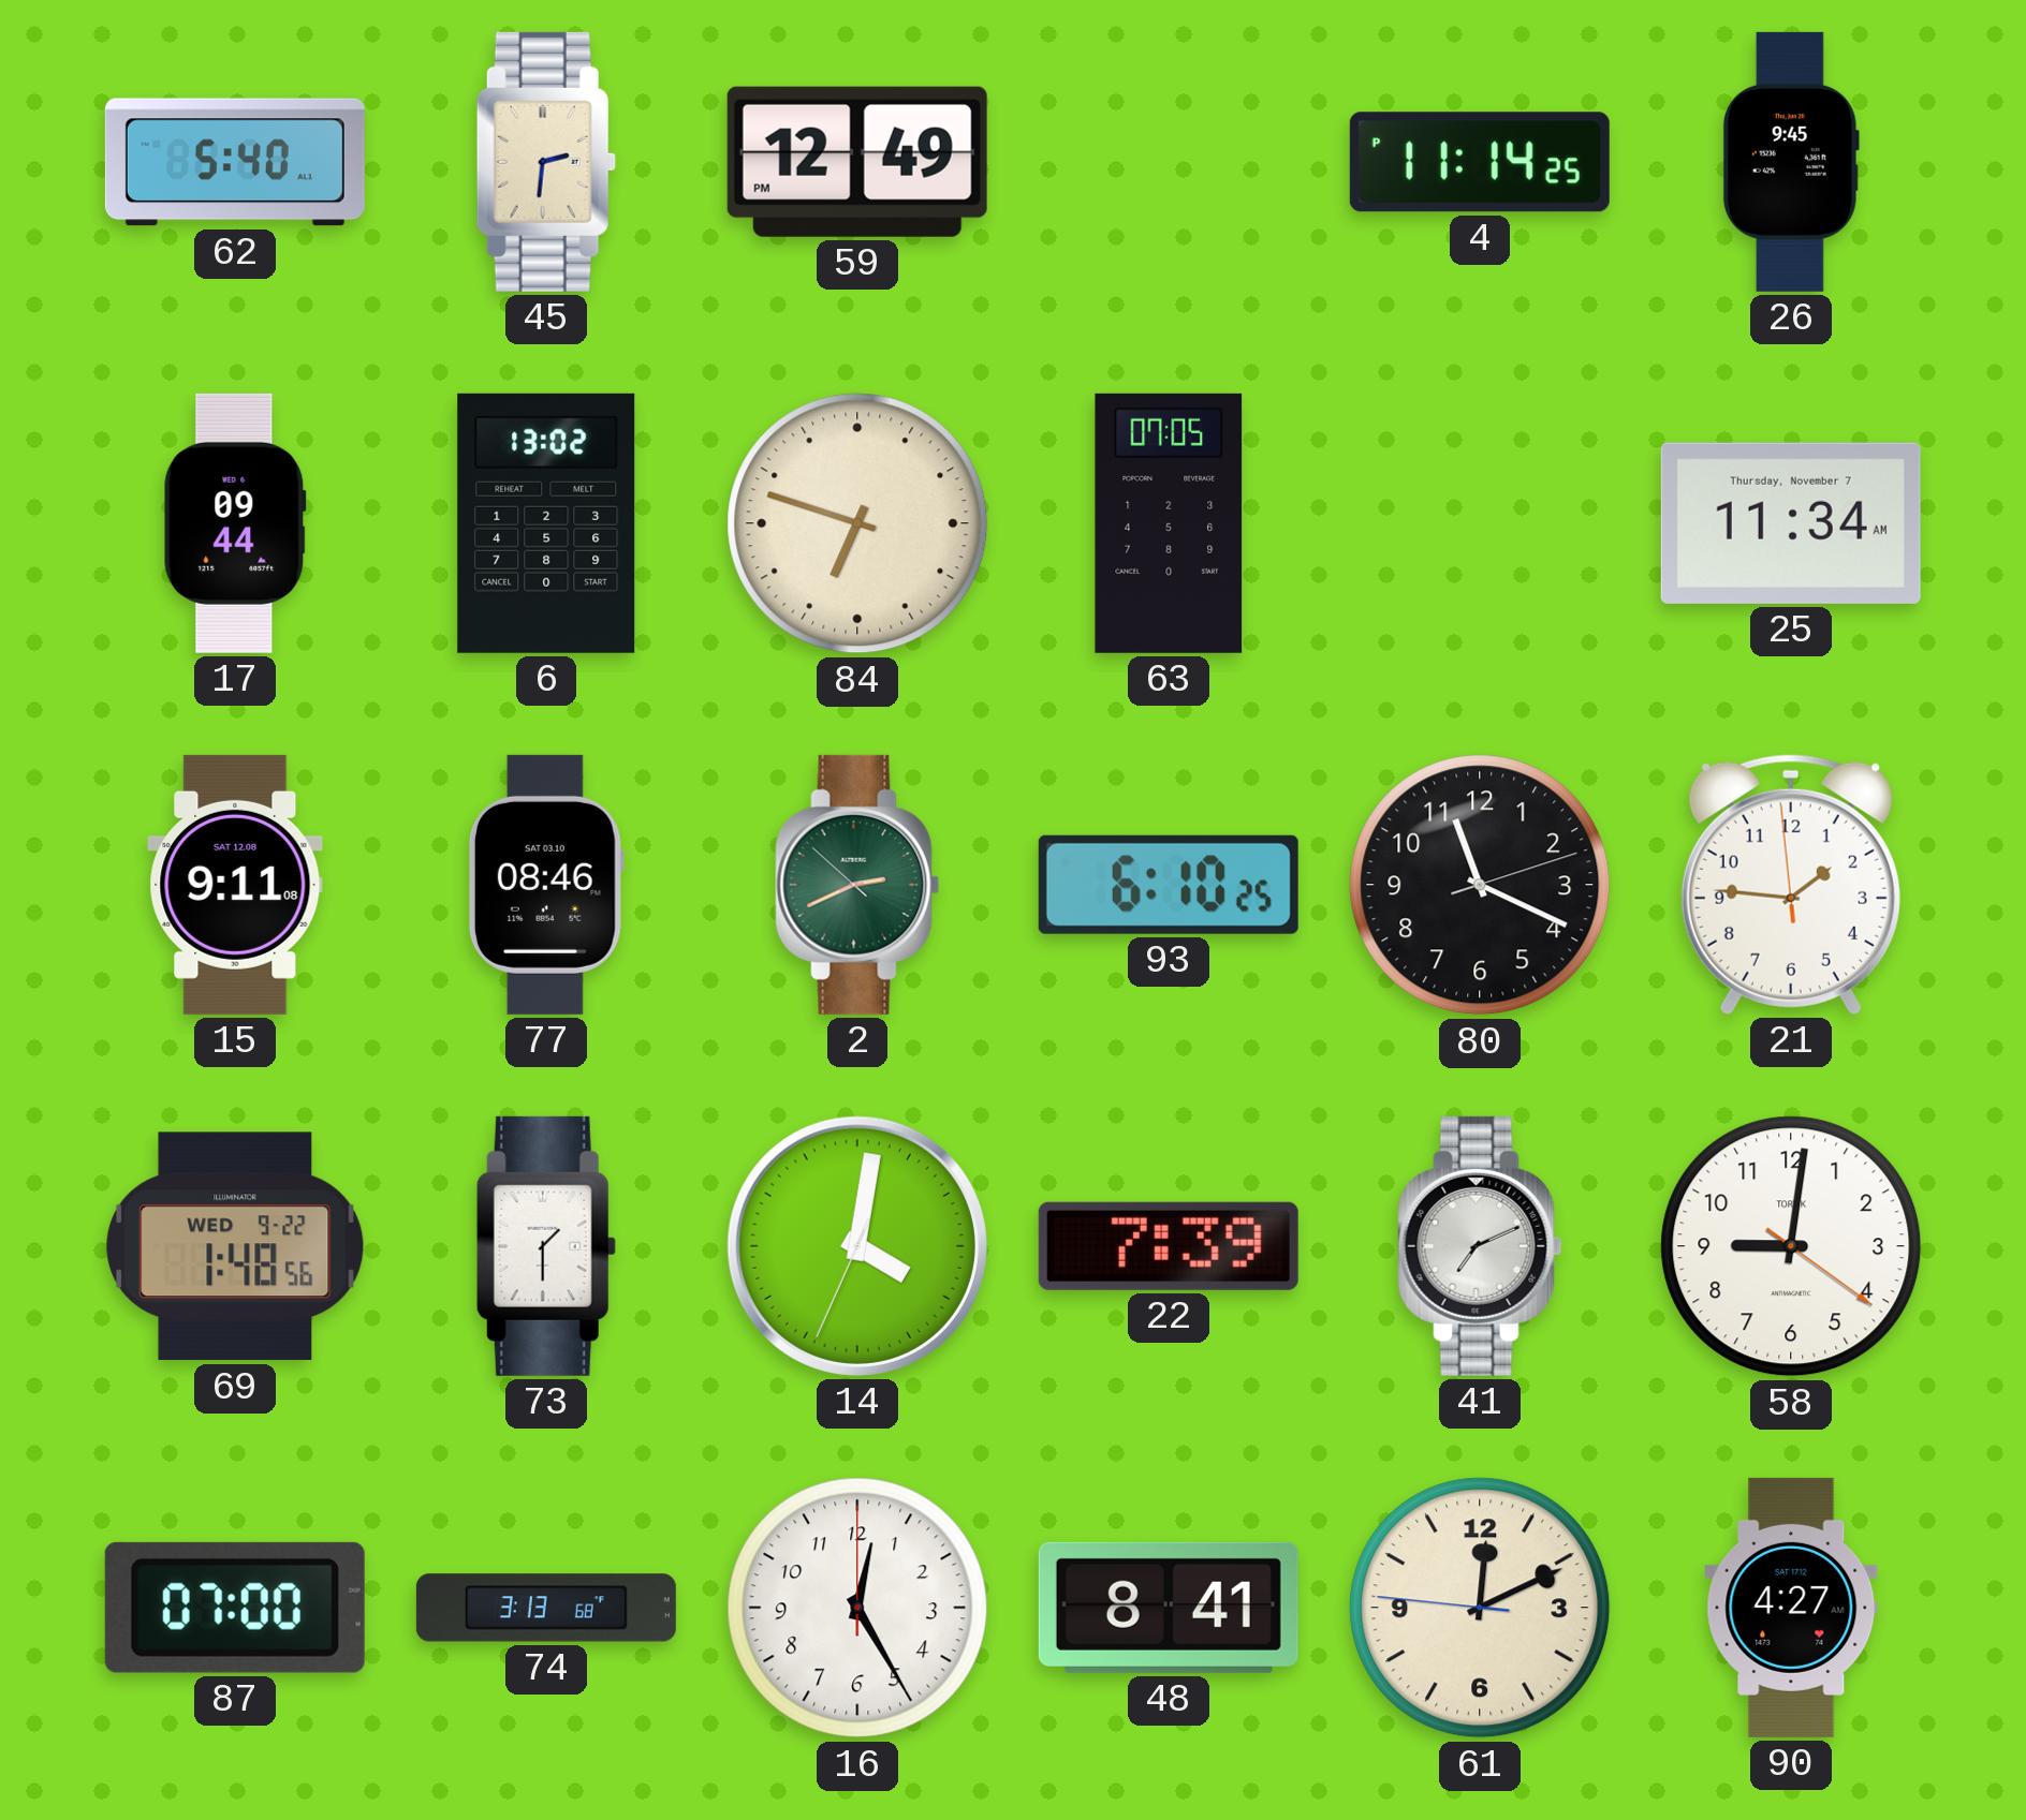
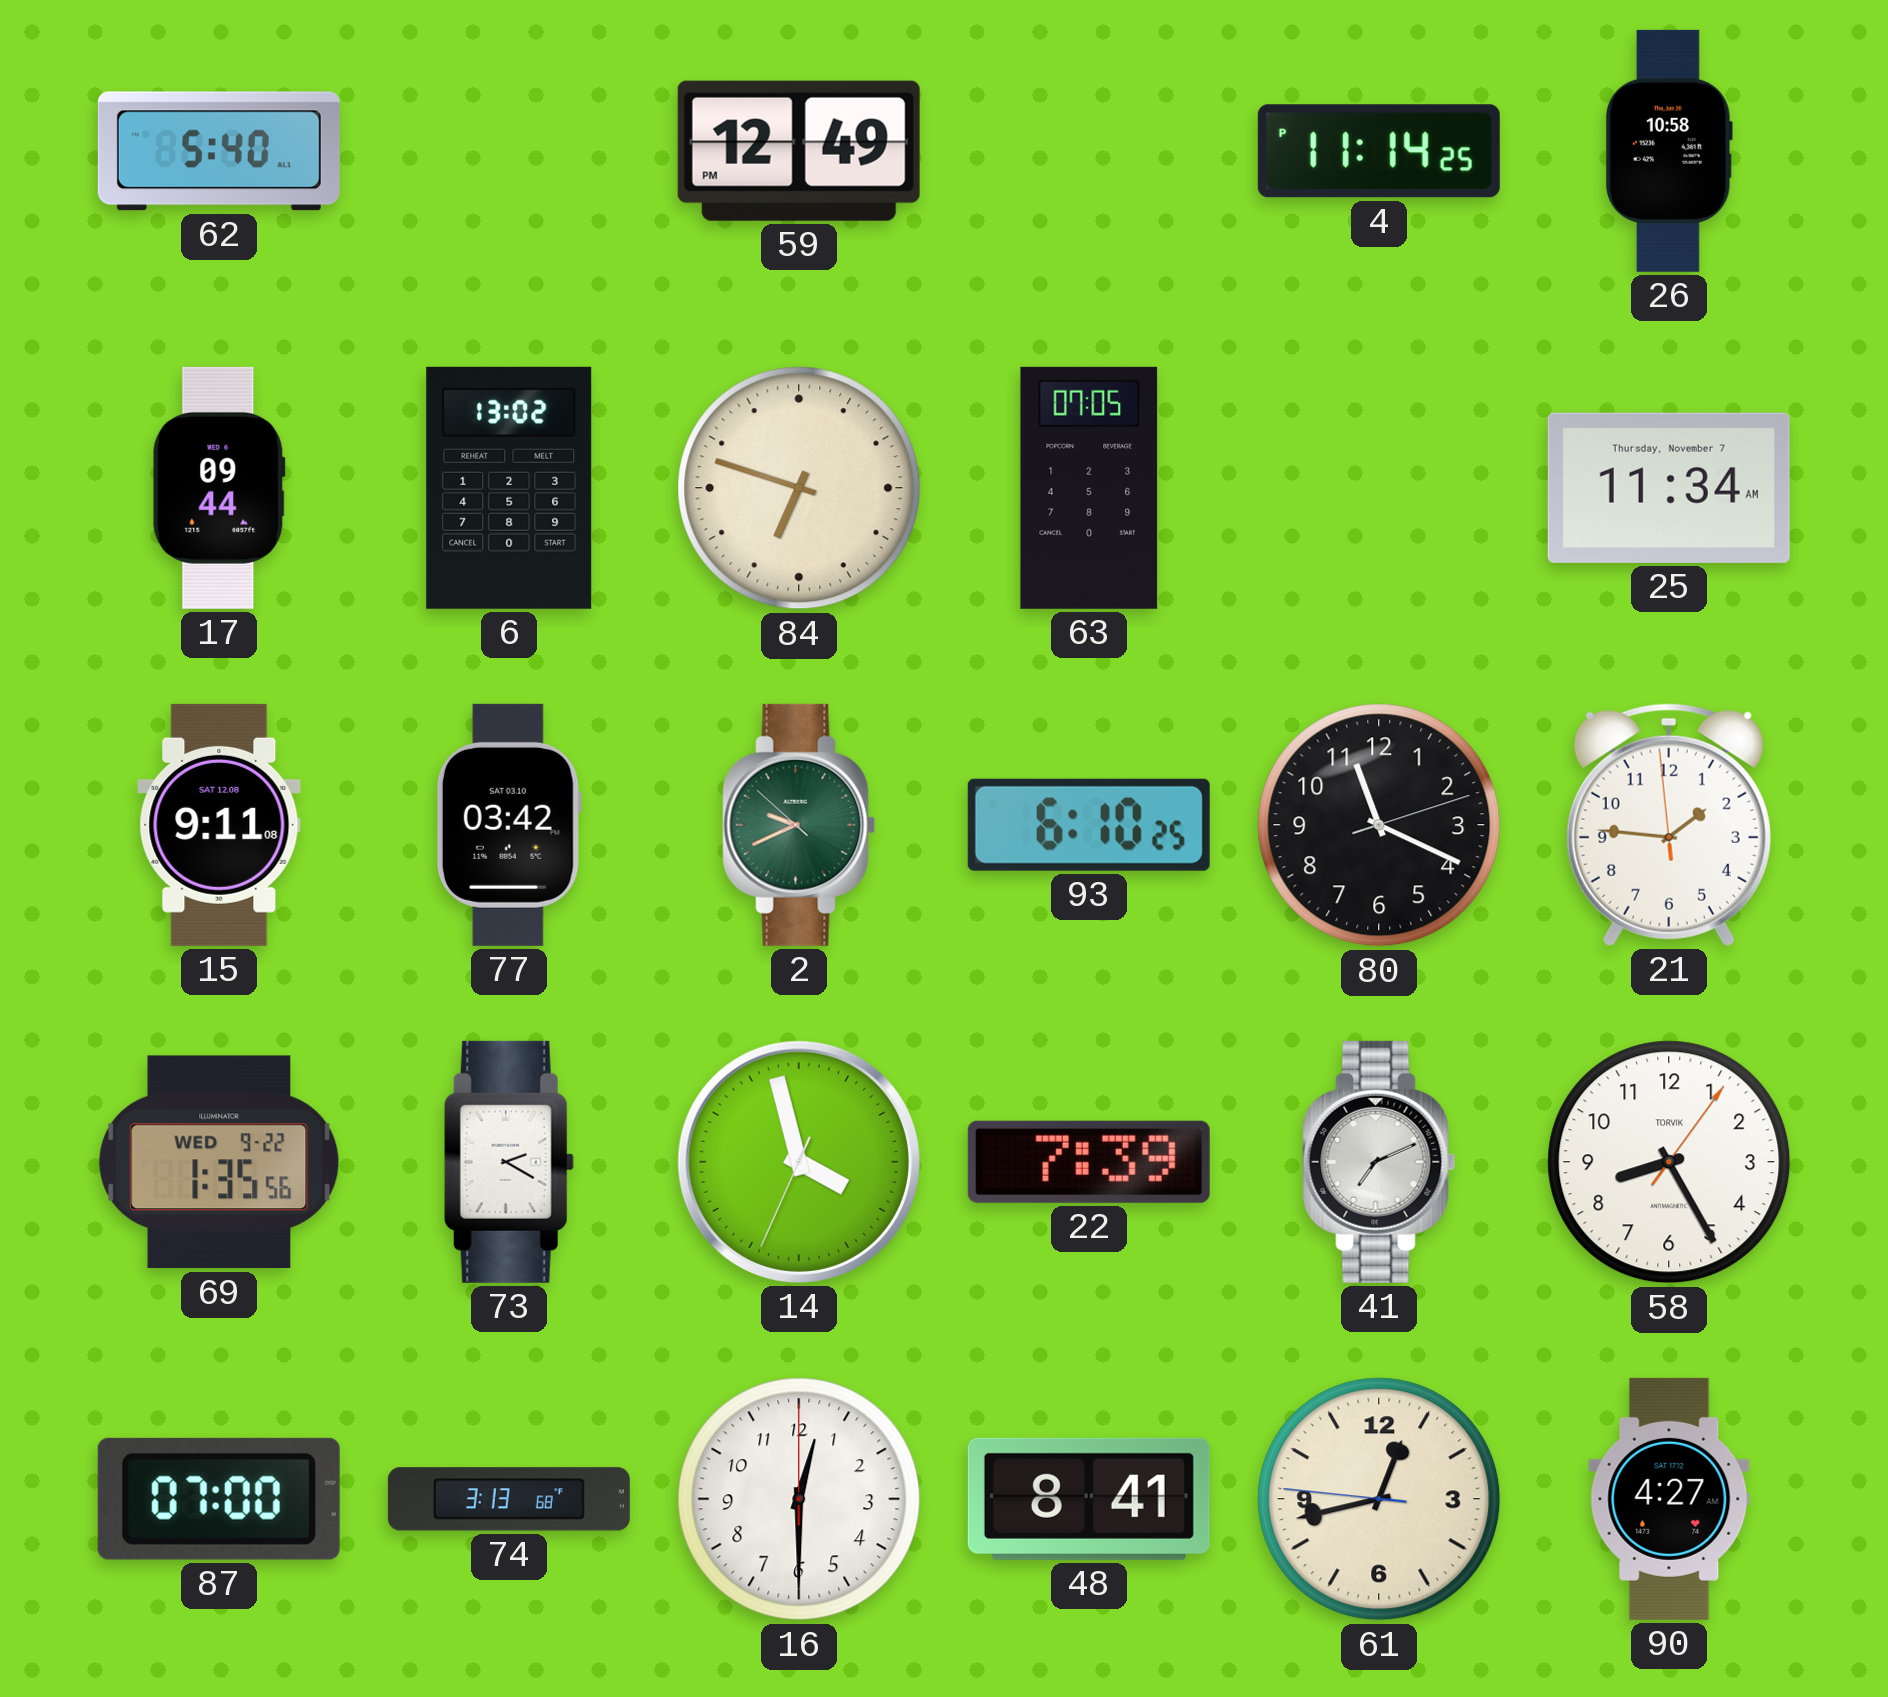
45: 2:31 -> none
26: 9:45 -> 10:58
77: 08:46 -> 03:42
2: 2:40 -> 9:40
69: 1:48 -> 1:35
73: 1:30 -> 2:20
14: 4:01 -> 3:57
58: 9:01 -> 8:25
16: 12:25 -> 12:30
61: 12:10 -> 12:42
